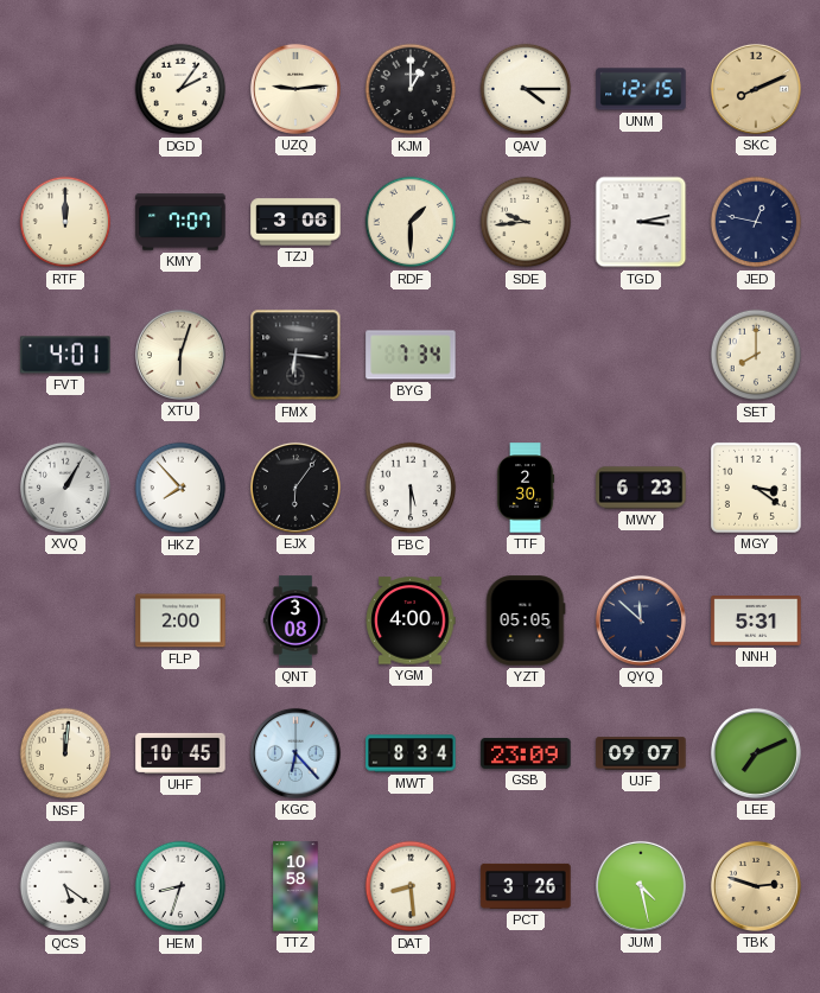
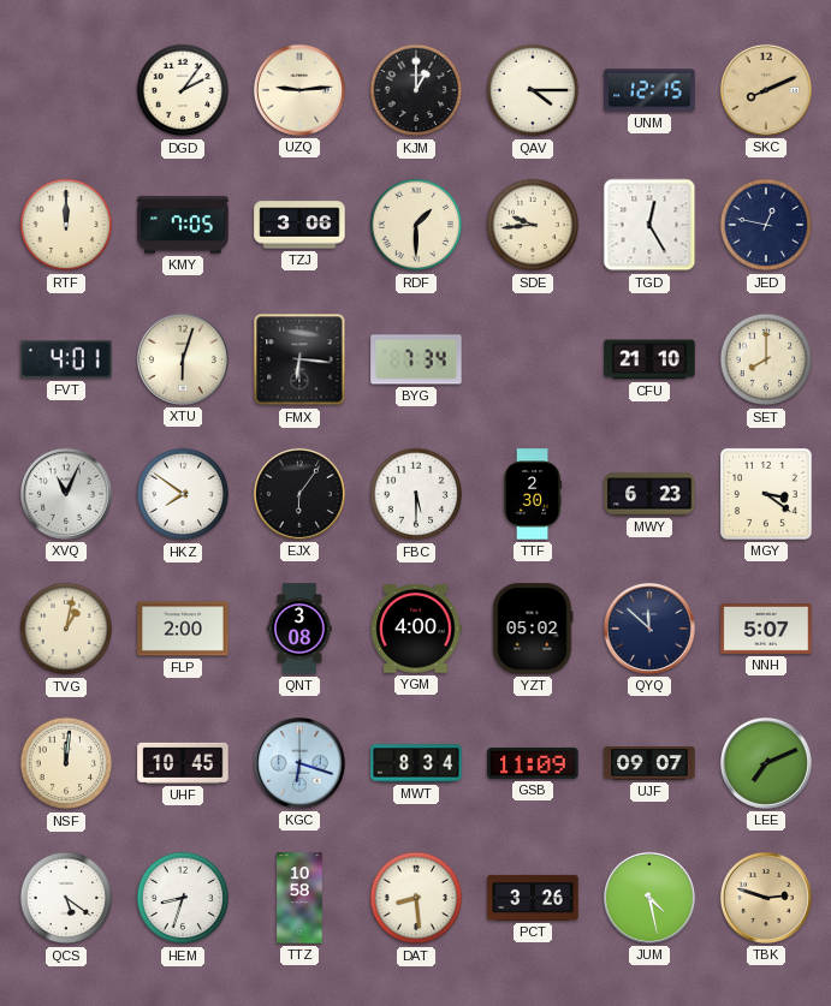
KMY: 7:07 -> 7:05
TGD: 3:13 -> 12:25
CFU: none -> 21:10
XVQ: 1:05 -> 11:04
HKZ: 7:53 -> 7:51
TVG: none -> 1:02
YZT: 05:05 -> 05:02
NNH: 5:31 -> 5:07
KGC: 6:23 -> 6:18
GSB: 23:09 -> 11:09
